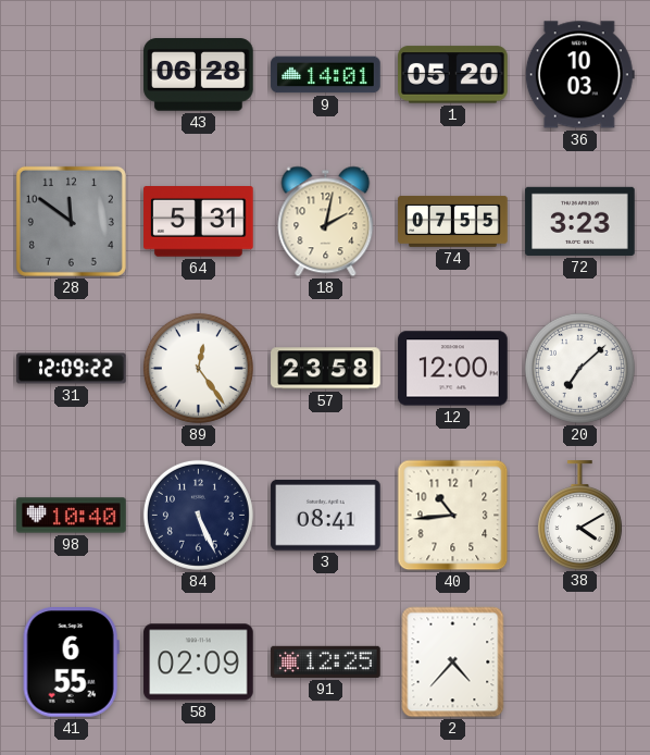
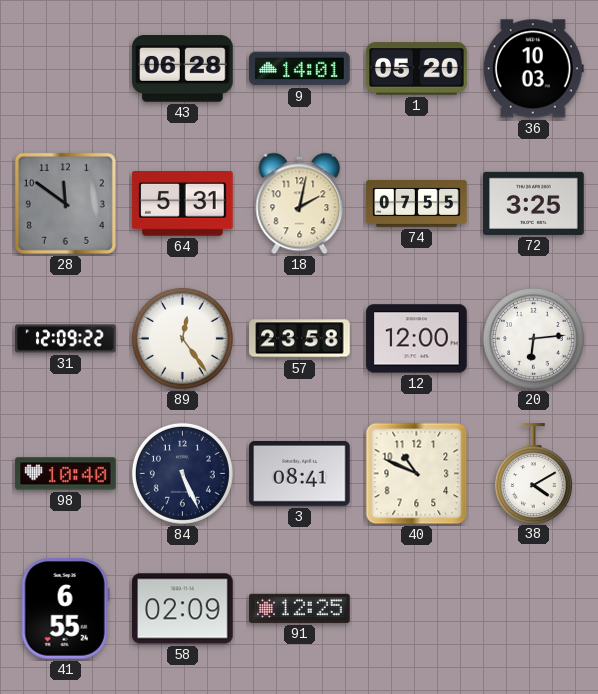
72: 3:23 -> 3:25
20: 7:08 -> 6:14
40: 10:44 -> 10:49
2: 4:37 -> none
